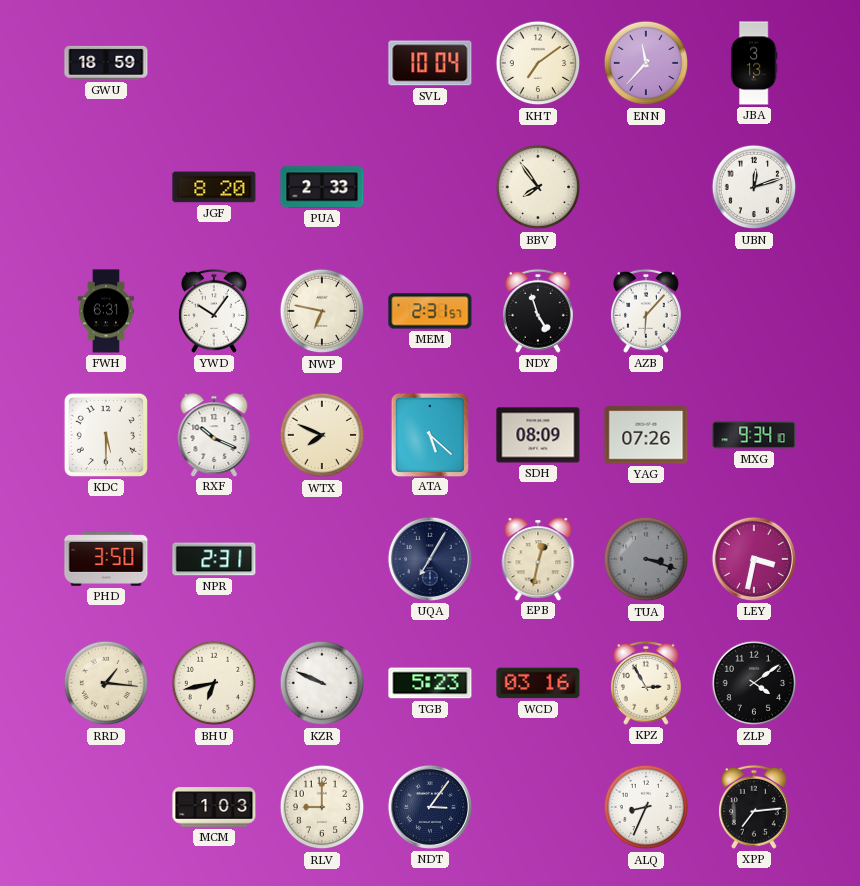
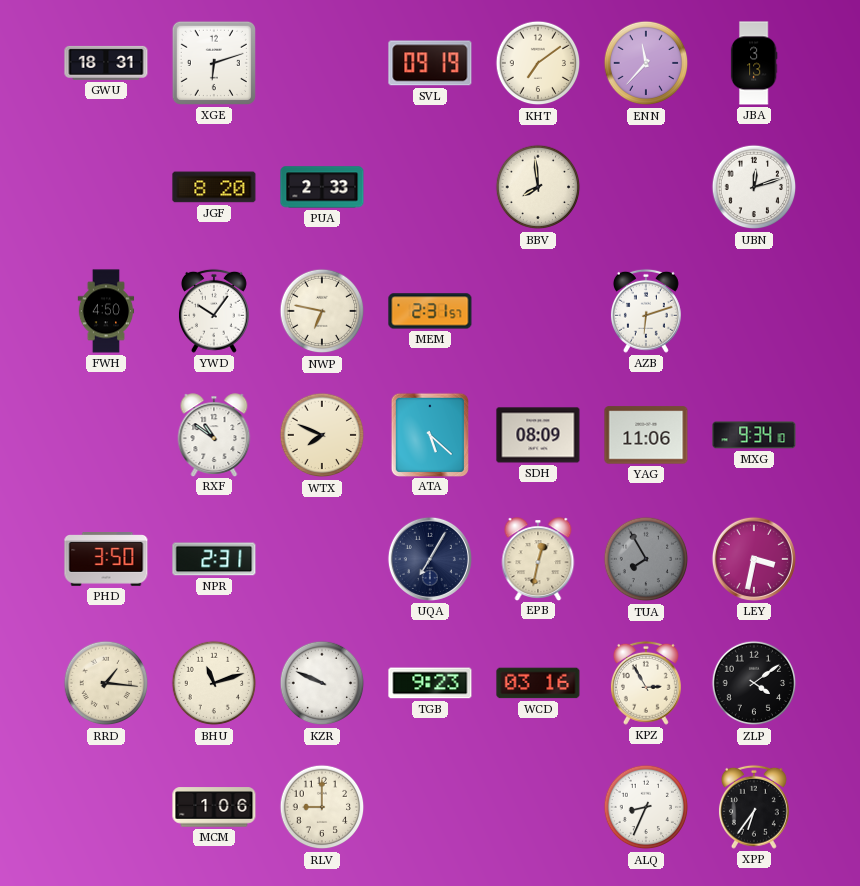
GWU: 18:59 -> 18:31
XGE: none -> 6:12
SVL: 10:04 -> 09:19
BBV: 7:54 -> 7:59
FWH: 6:31 -> 4:50
NDY: 4:57 -> none
AZB: 6:07 -> 6:12
KDC: 5:30 -> none
RXF: 10:19 -> 10:51
YAG: 07:26 -> 11:06
TUA: 3:18 -> 7:55
BHU: 6:43 -> 11:12
TGB: 5:23 -> 9:23
MCM: 1:03 -> 1:06
NDT: 3:06 -> none
XPP: 7:14 -> 6:36
